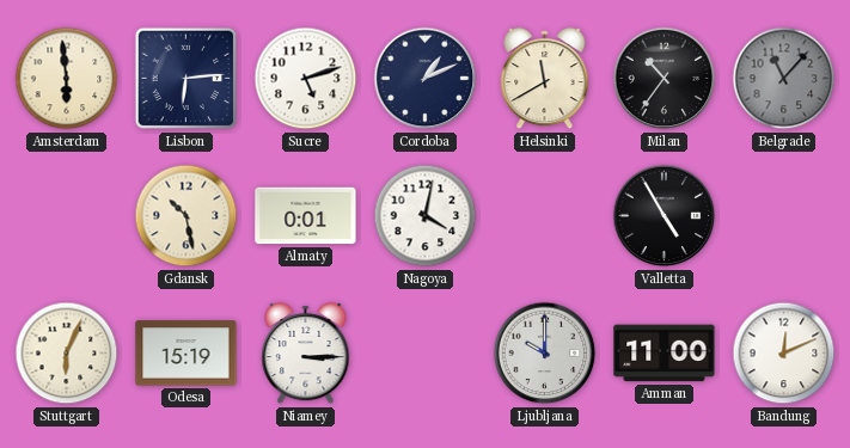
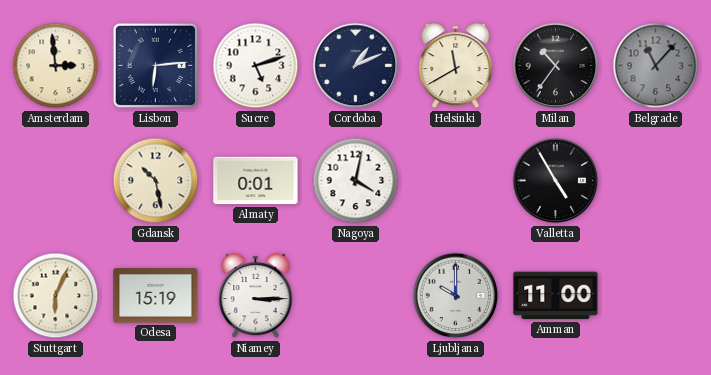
Amsterdam: 5:59 -> 2:59
Bandung: 12:11 -> none
